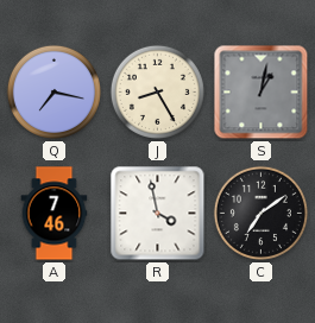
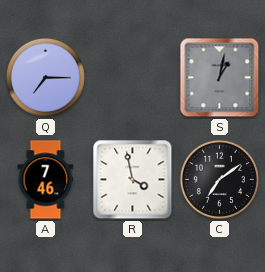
Q: 7:17 -> 7:15
J: 8:25 -> none
